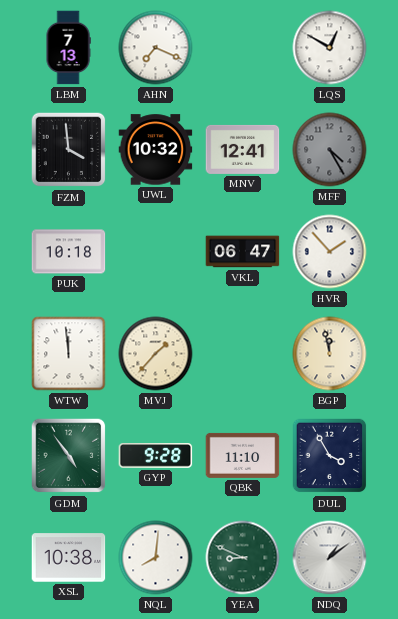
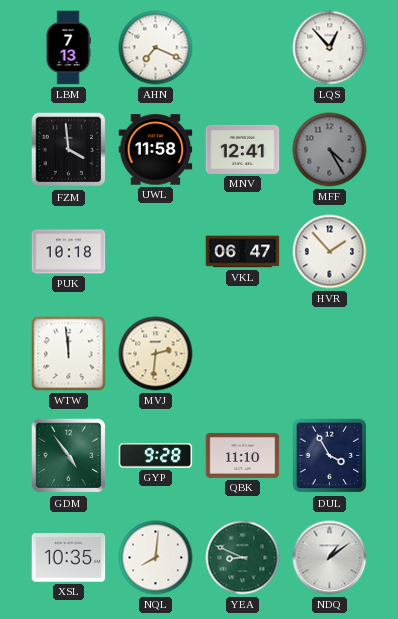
LQS: 12:50 -> 12:53
UWL: 10:32 -> 11:58
MVJ: 1:37 -> 2:31
BGP: 11:58 -> none
XSL: 10:38 -> 10:35
